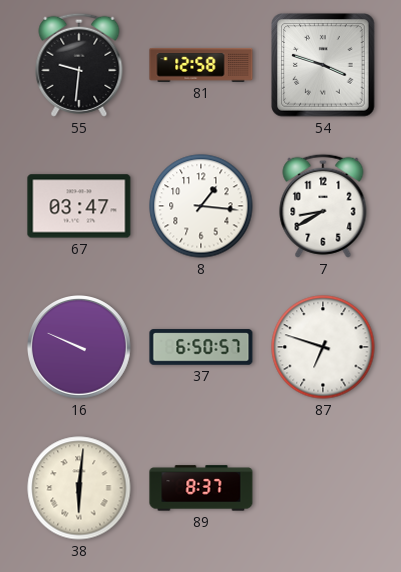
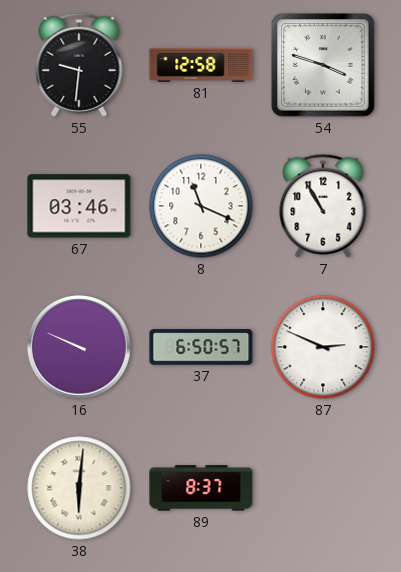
67: 03:47 -> 03:46
8: 1:16 -> 11:19
7: 8:40 -> 10:55
87: 6:48 -> 2:49
